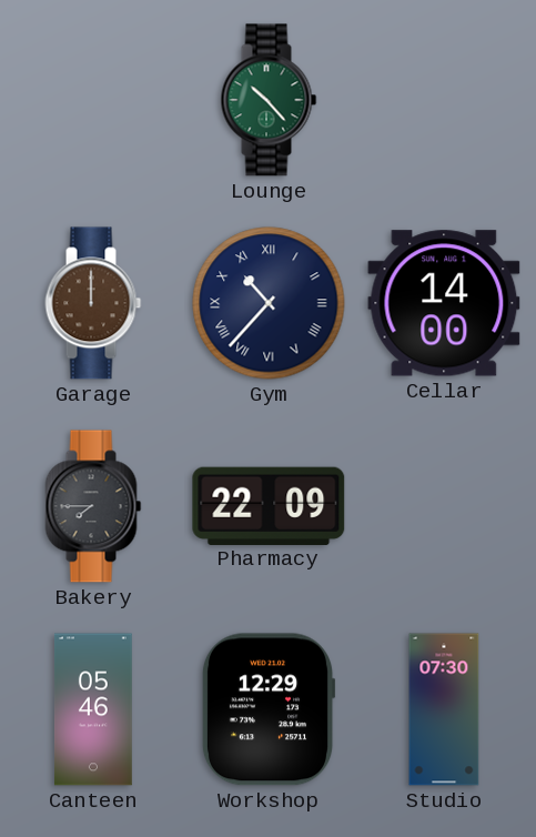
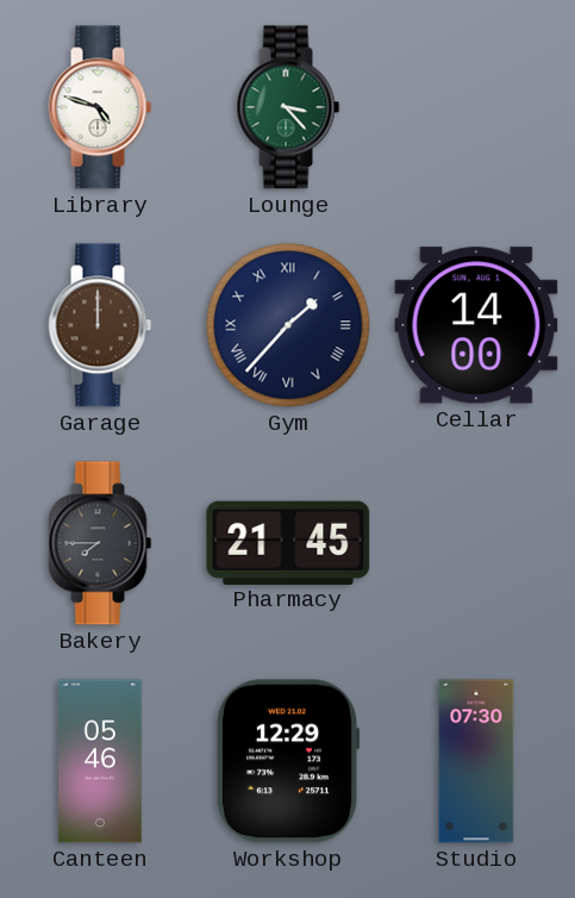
Library: none -> 4:48
Lounge: 10:23 -> 3:23
Gym: 10:37 -> 1:37
Pharmacy: 22:09 -> 21:45
